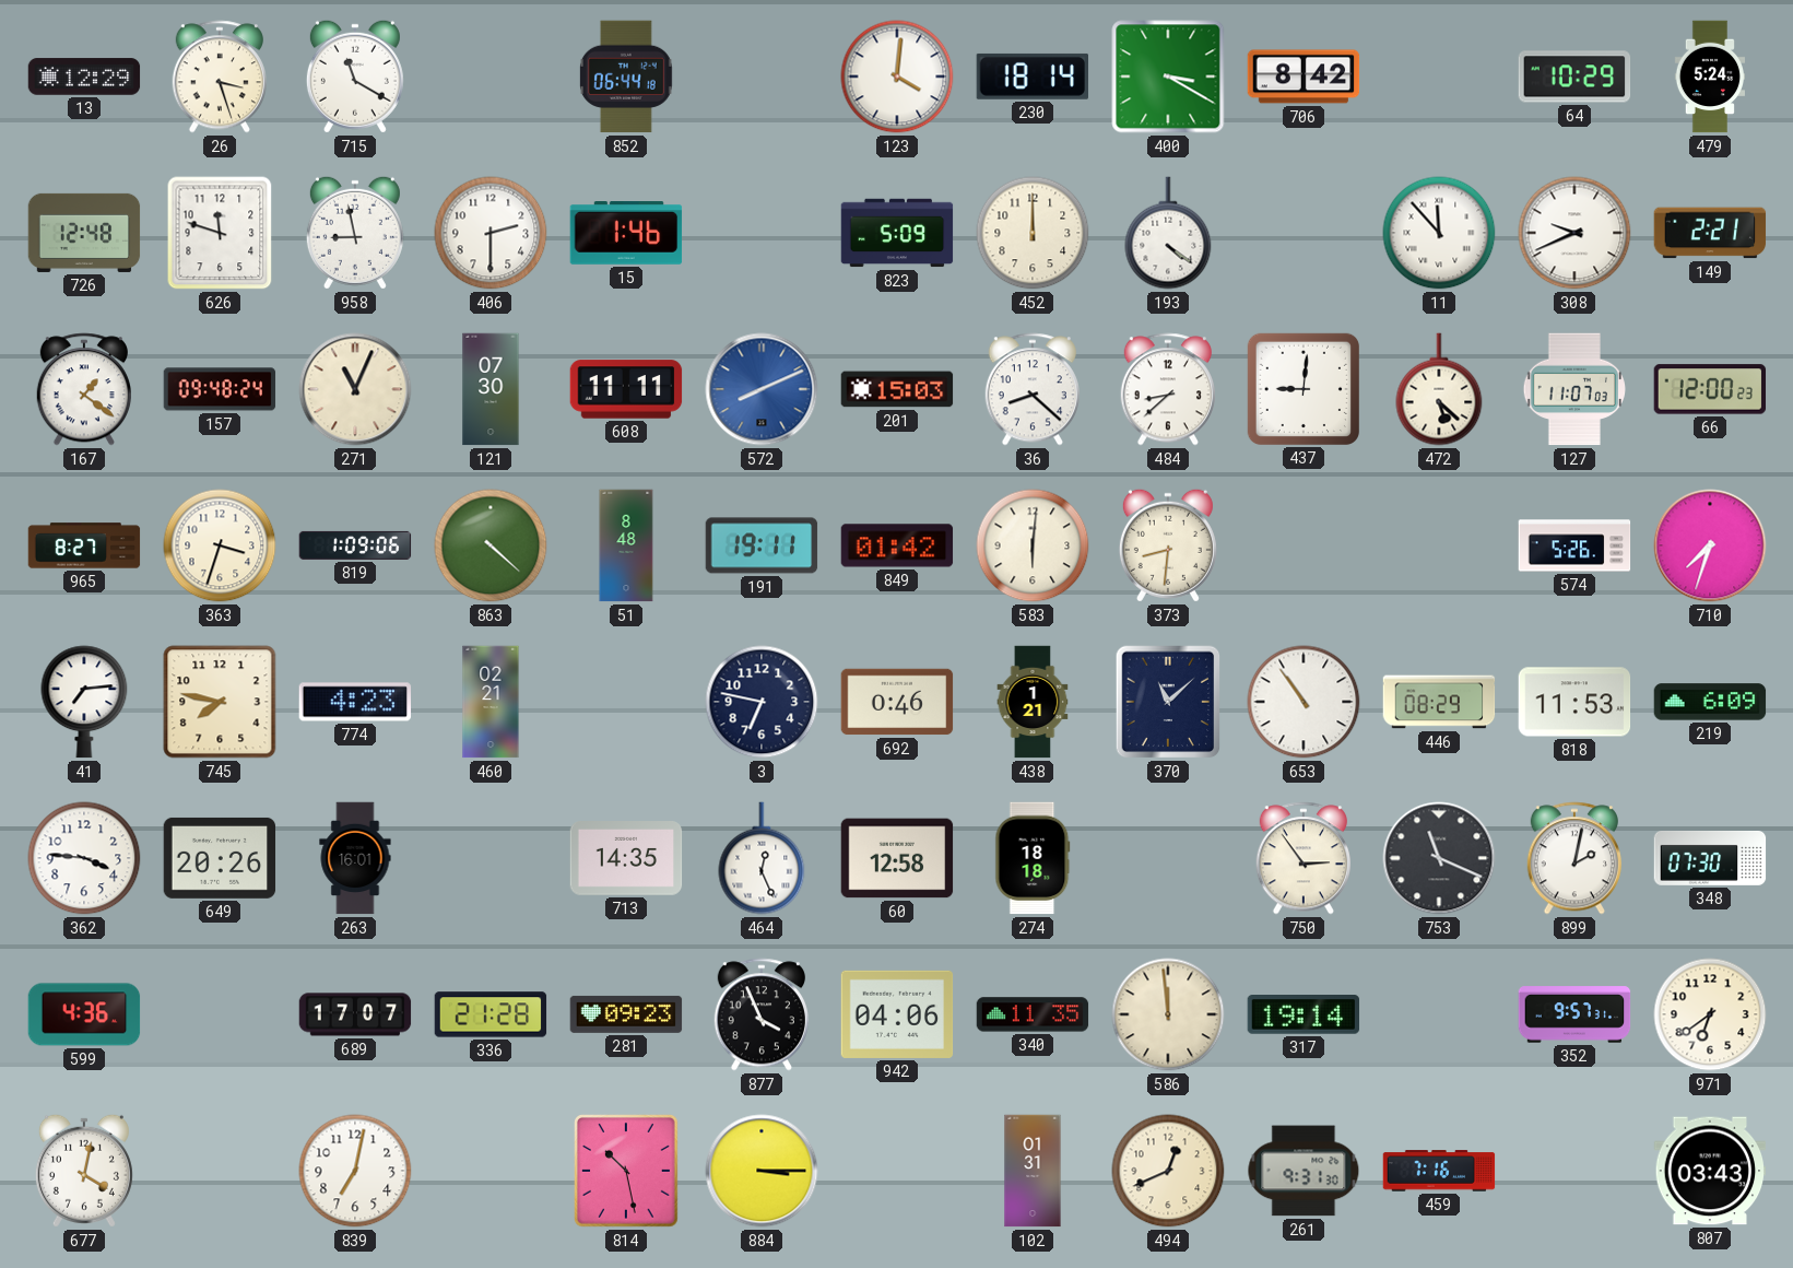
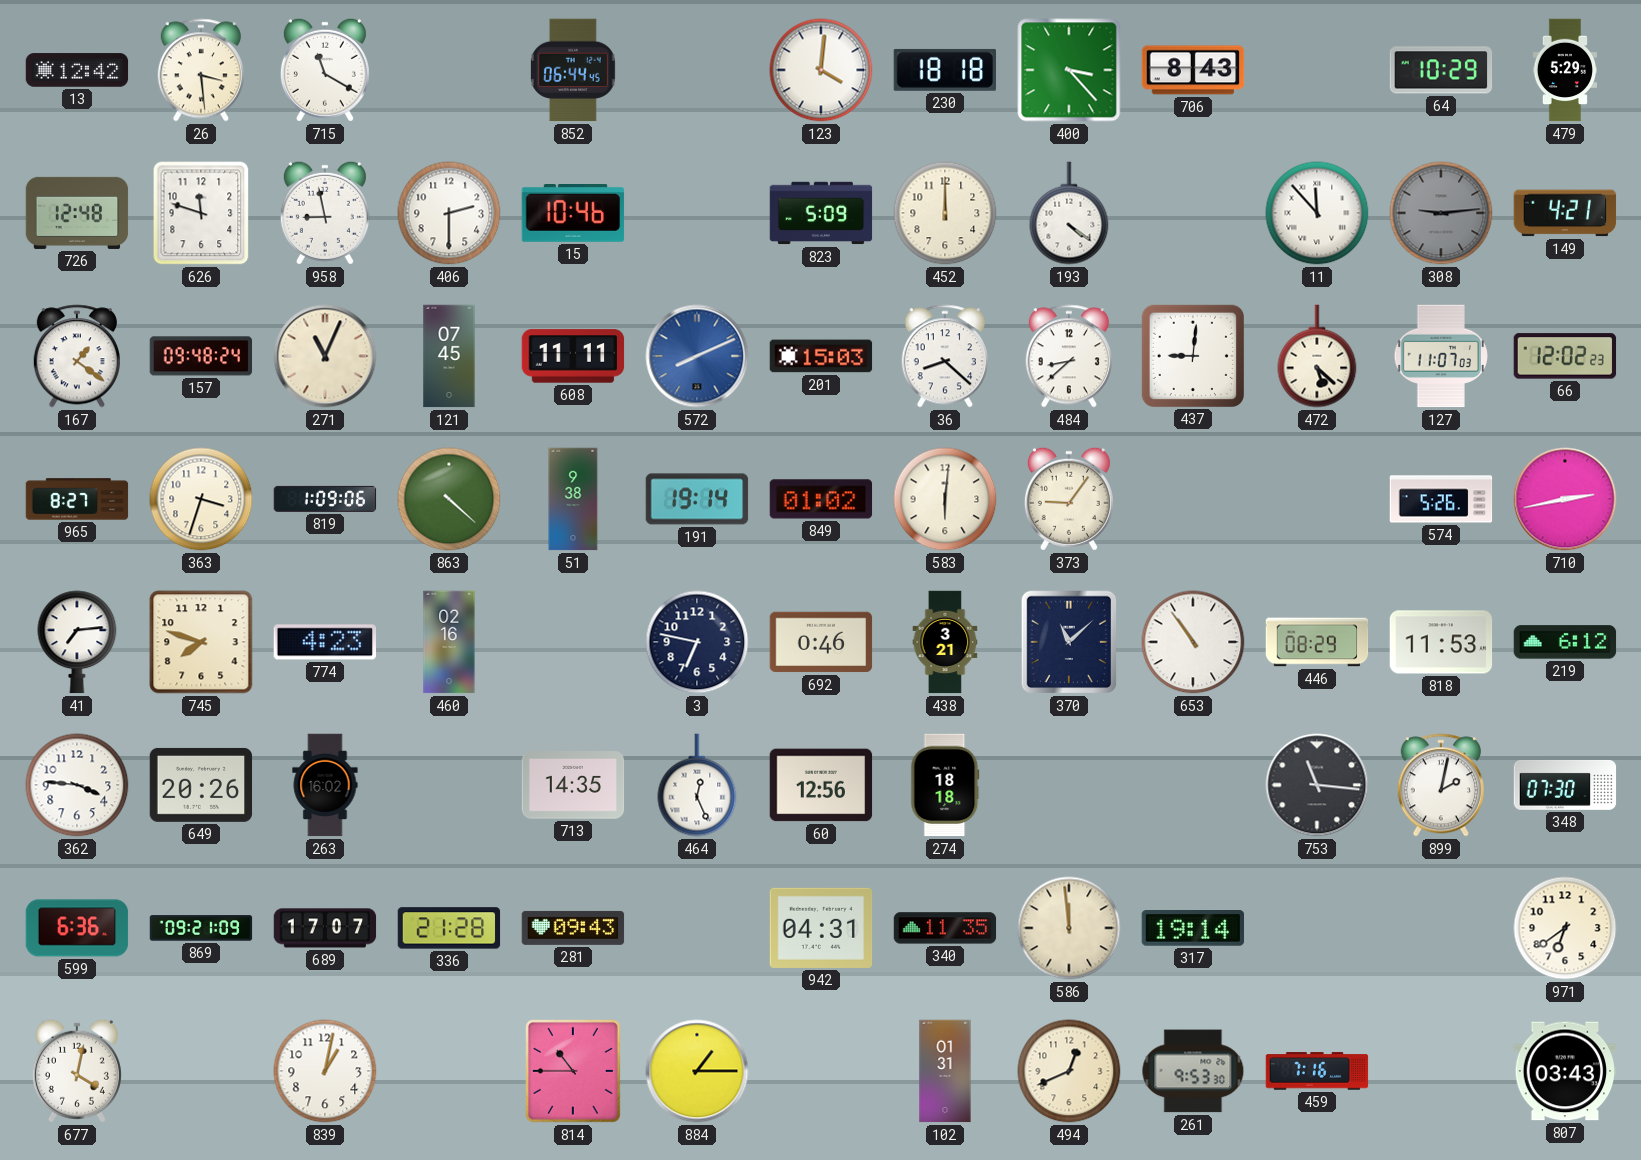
13: 12:29 -> 12:42
26: 3:27 -> 3:29
852: 06:44:18 -> 06:44:45
230: 18:14 -> 18:18
400: 3:20 -> 3:23
706: 8:42 -> 8:43
479: 5:24 -> 5:29
15: 1:46 -> 10:46
308: 9:41 -> 9:14
308 dial: white -> grey
149: 2:21 -> 4:21
121: 07:30 -> 07:45
66: 12:00 -> 12:02
51: 8:48 -> 9:38
191: 19:11 -> 19:14
849: 01:42 -> 01:02
373: 8:31 -> 9:06
710: 7:33 -> 2:43
745: 7:47 -> 7:48
460: 02:21 -> 02:16
438: 1:21 -> 3:21
219: 6:09 -> 6:12
263: 16:01 -> 16:02
60: 12:58 -> 12:56
750: 2:54 -> none
753: 11:19 -> 11:16
599: 4:36 -> 6:36
869: none -> 09:21
281: 09:23 -> 09:43
877: 3:56 -> none
942: 04:06 -> 04:31
352: 9:57 -> none
839: 7:02 -> 1:02
814: 10:28 -> 10:45
884: 3:15 -> 1:15
261: 9:31 -> 9:53
